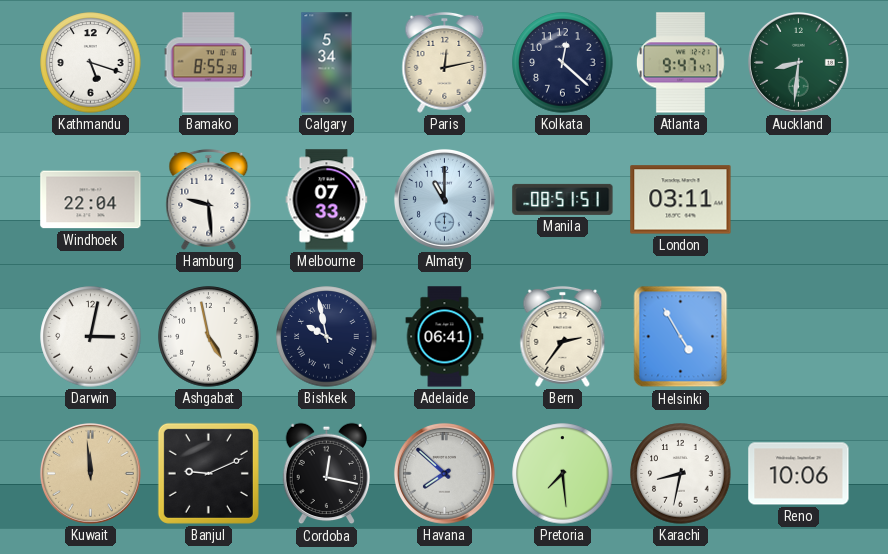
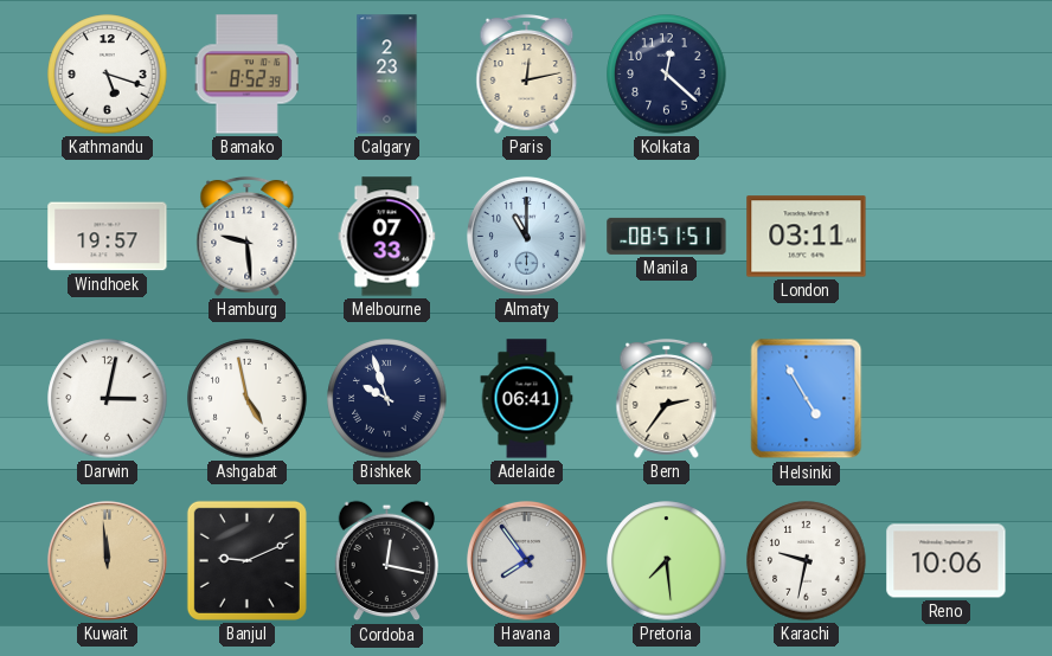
Bamako: 8:55 -> 8:52
Calgary: 5:34 -> 2:23
Atlanta: 9:47 -> none
Auckland: 8:31 -> none
Windhoek: 22:04 -> 19:57
Bishkek: 9:58 -> 9:57
Havana: 7:52 -> 7:54
Karachi: 8:32 -> 9:32
